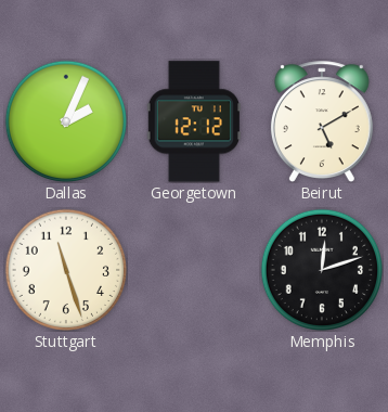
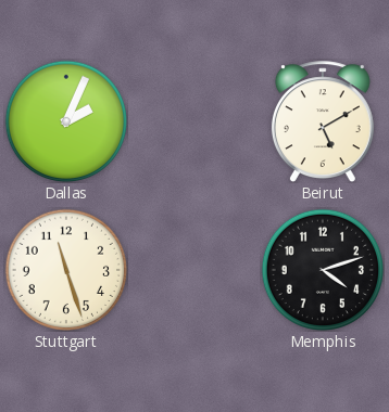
Georgetown: 12:12 -> none
Memphis: 12:12 -> 4:12
